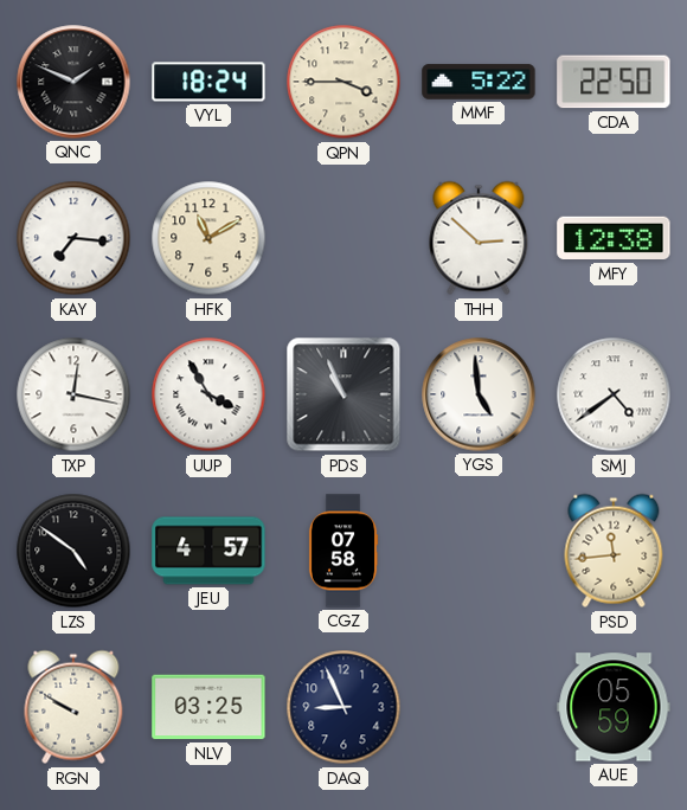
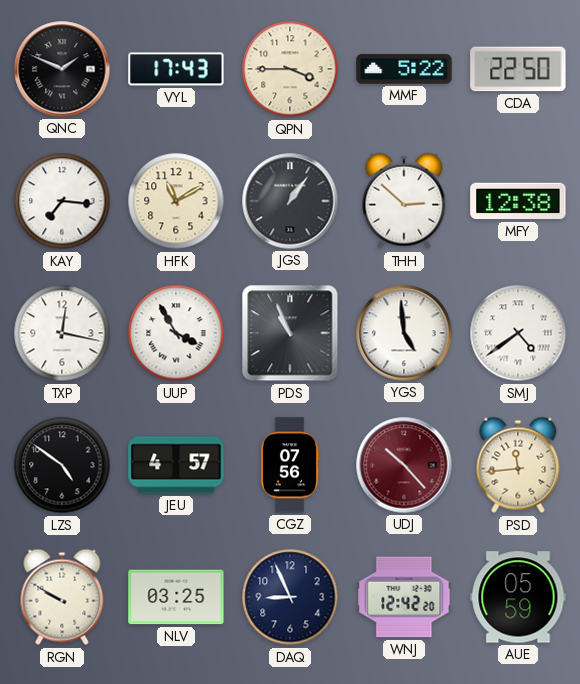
VYL: 18:24 -> 17:43
JGS: none -> 1:06
CGZ: 07:58 -> 07:56
UDJ: none -> 10:23
WNJ: none -> 12:42
